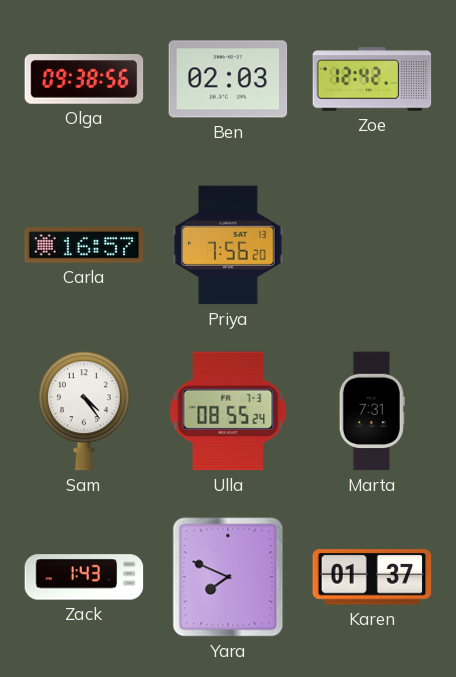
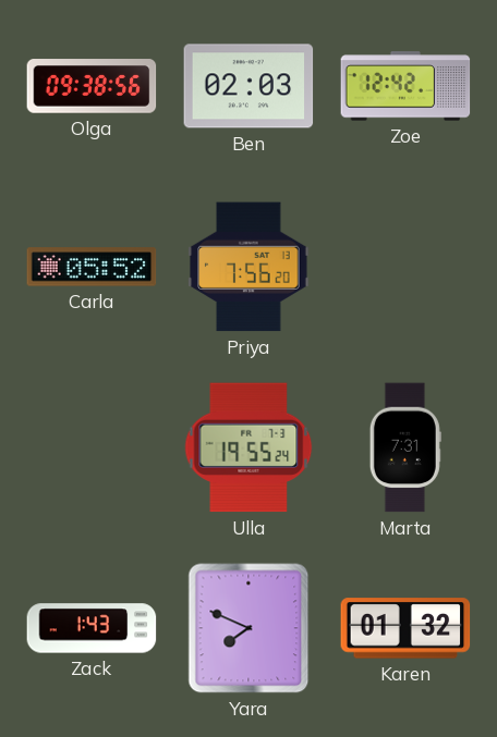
Carla: 16:57 -> 05:52
Sam: 4:24 -> none
Ulla: 08:55 -> 19:55
Karen: 01:37 -> 01:32
